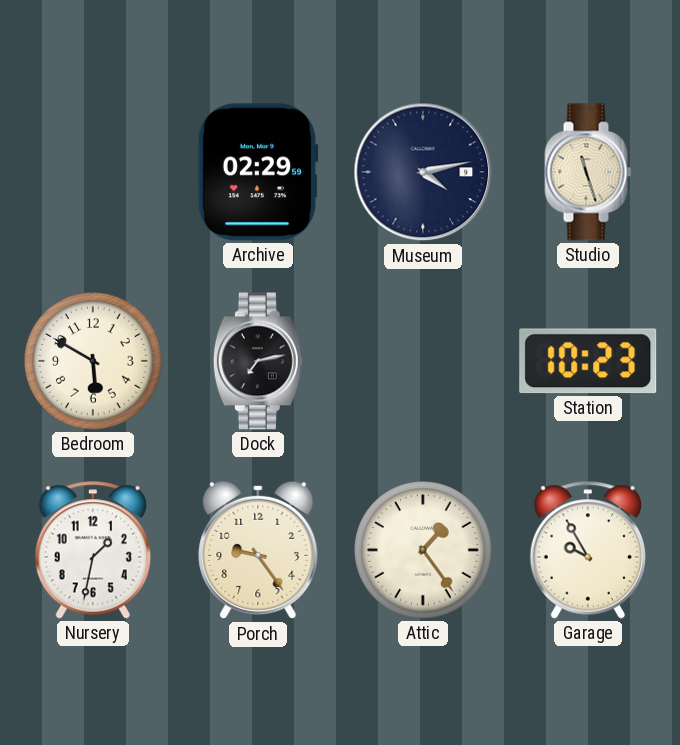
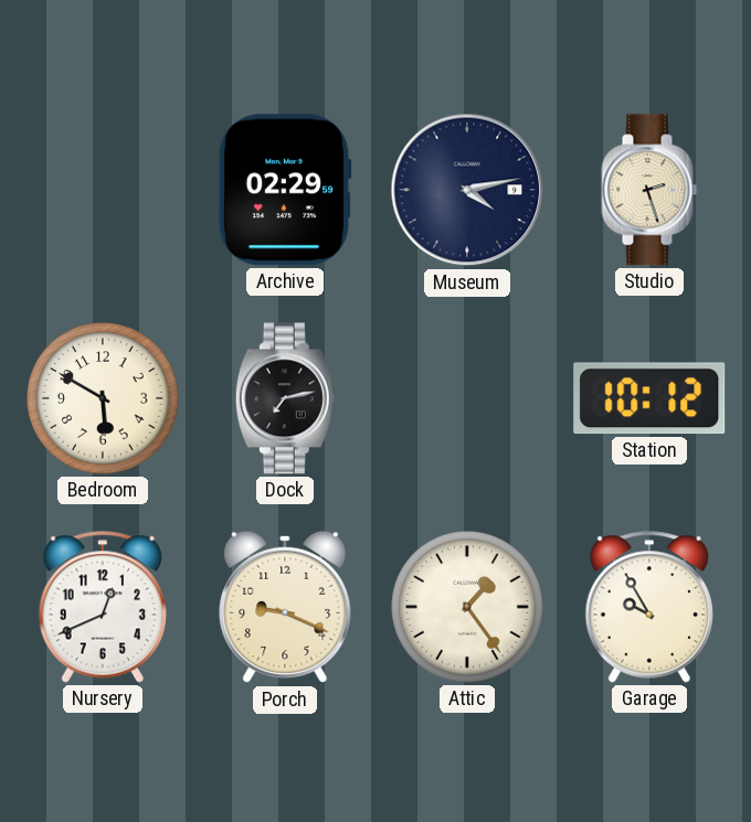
Studio: 11:27 -> 2:27
Station: 10:23 -> 10:12
Nursery: 1:32 -> 12:41
Porch: 9:24 -> 9:19
